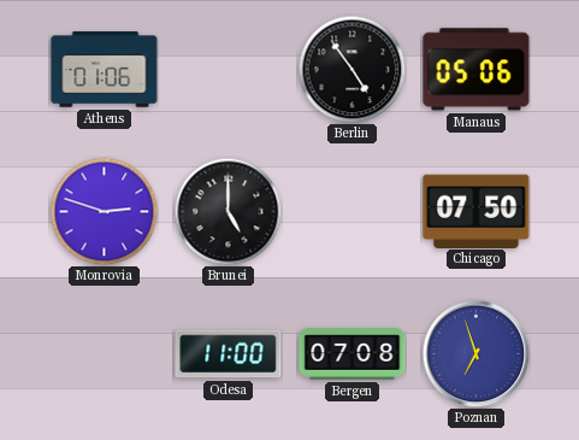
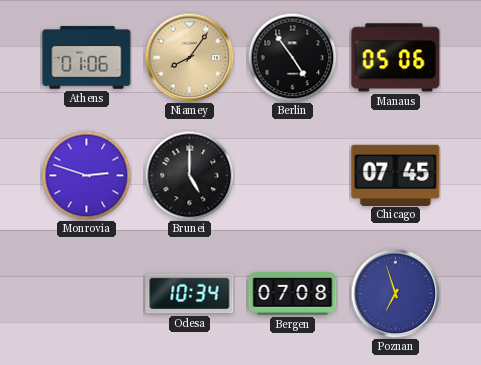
Niamey: none -> 8:06
Chicago: 07:50 -> 07:45
Odesa: 11:00 -> 10:34
